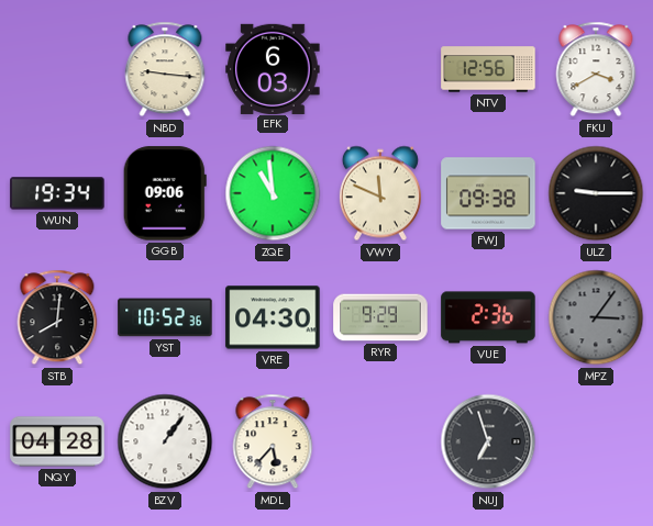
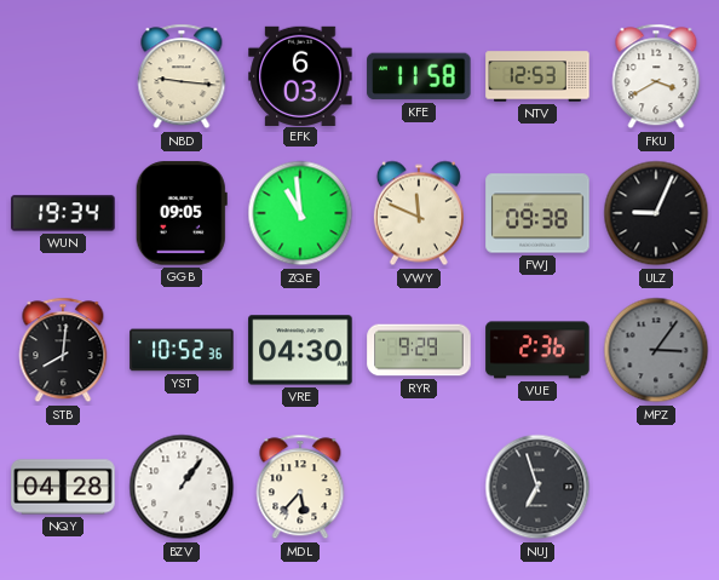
KFE: none -> 11:58
NTV: 12:56 -> 12:53
GGB: 09:06 -> 09:05
ULZ: 9:15 -> 9:04
